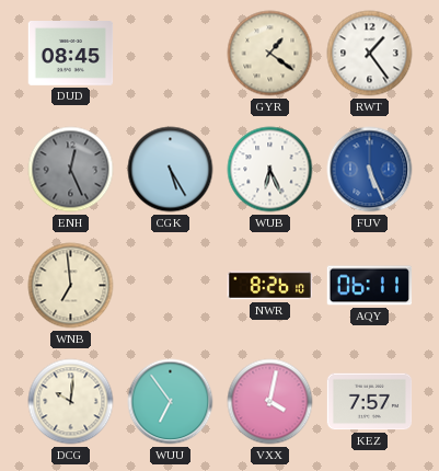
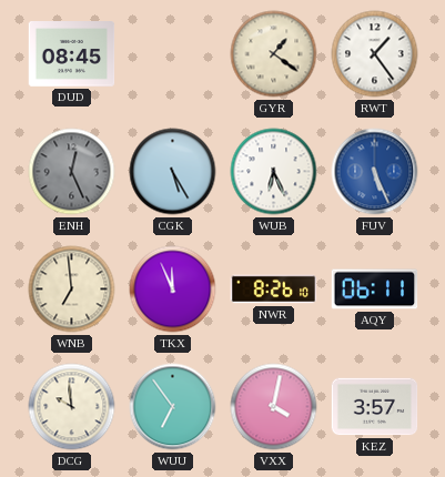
TKX: none -> 11:56
DCG: 10:01 -> 9:59
KEZ: 7:57 -> 3:57
